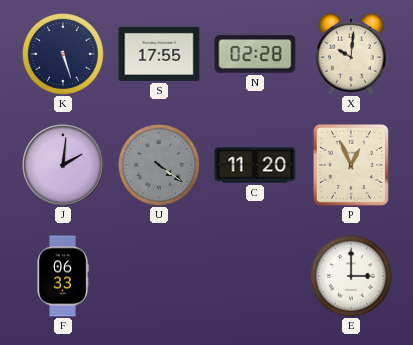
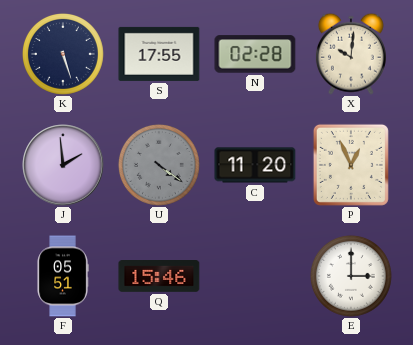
J: 2:01 -> 1:59
F: 06:33 -> 05:51
Q: none -> 15:46
